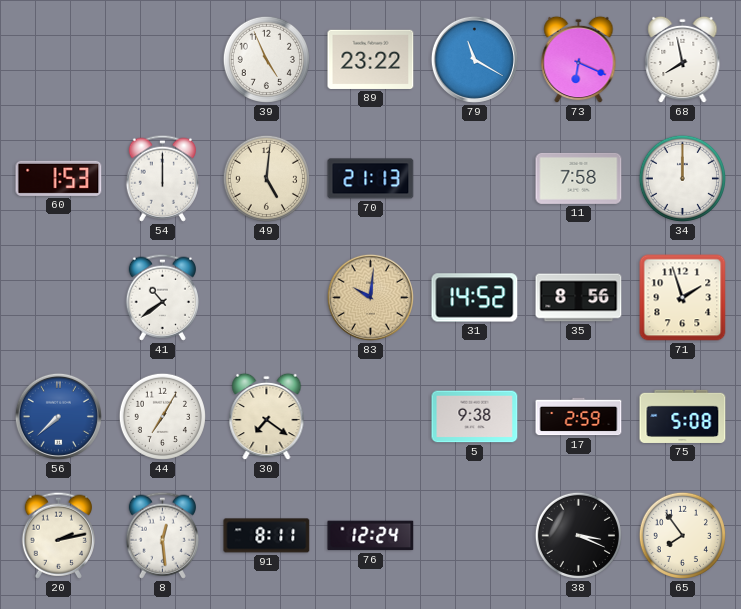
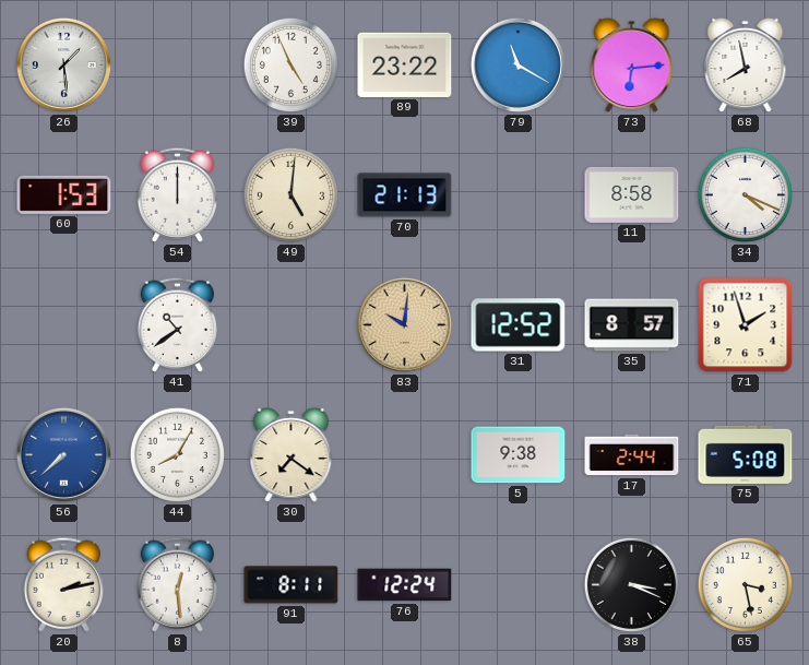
26: none -> 1:29
73: 6:19 -> 6:14
11: 7:58 -> 8:58
34: 12:00 -> 4:19
31: 14:52 -> 12:52
35: 8:56 -> 8:57
44: 7:05 -> 8:05
17: 2:59 -> 2:44
65: 7:54 -> 3:28
